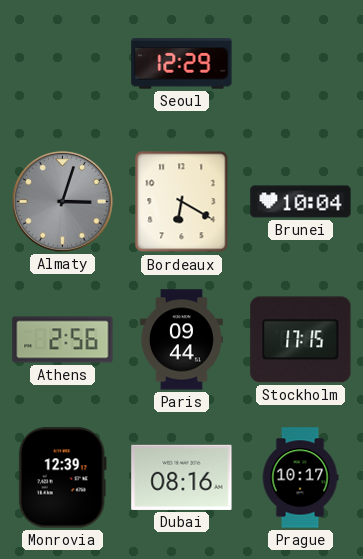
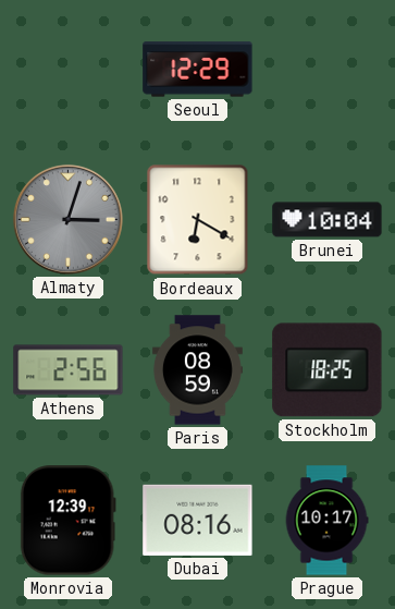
Paris: 09:44 -> 08:59
Stockholm: 17:15 -> 18:25
